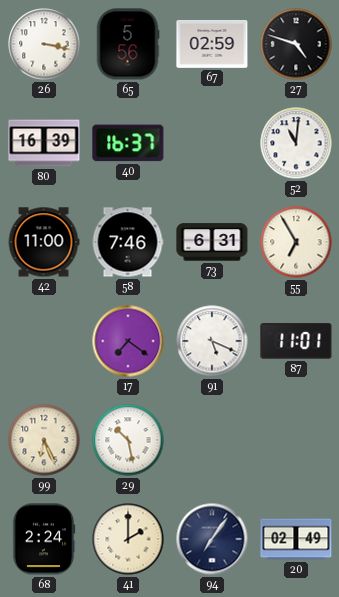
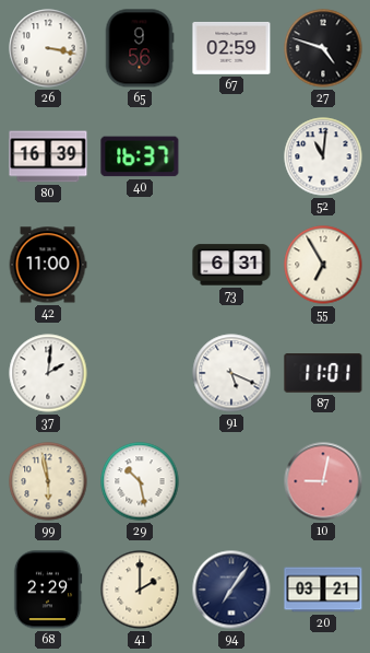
65: 5:56 -> 9:56
58: 7:46 -> none
37: none -> 2:01
17: 7:21 -> none
99: 6:26 -> 5:58
10: none -> 9:02
68: 2:24 -> 2:29
20: 02:49 -> 03:21
